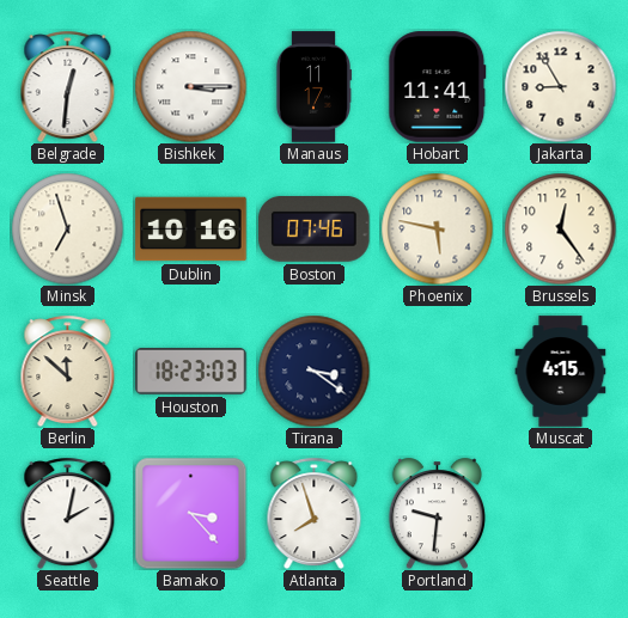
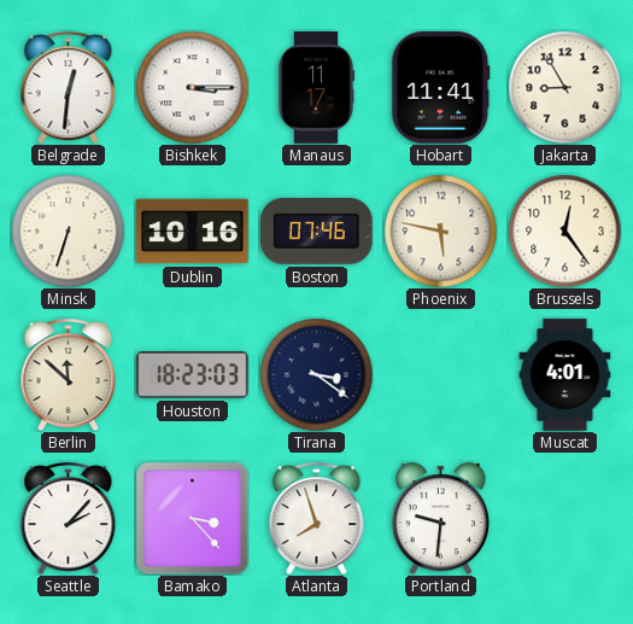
Minsk: 6:57 -> 6:33
Muscat: 4:15 -> 4:01
Seattle: 2:02 -> 2:07
